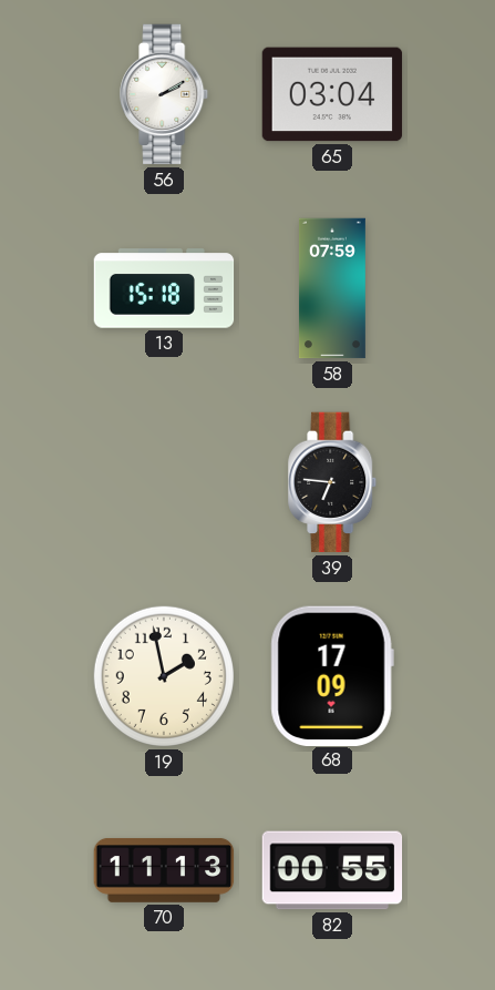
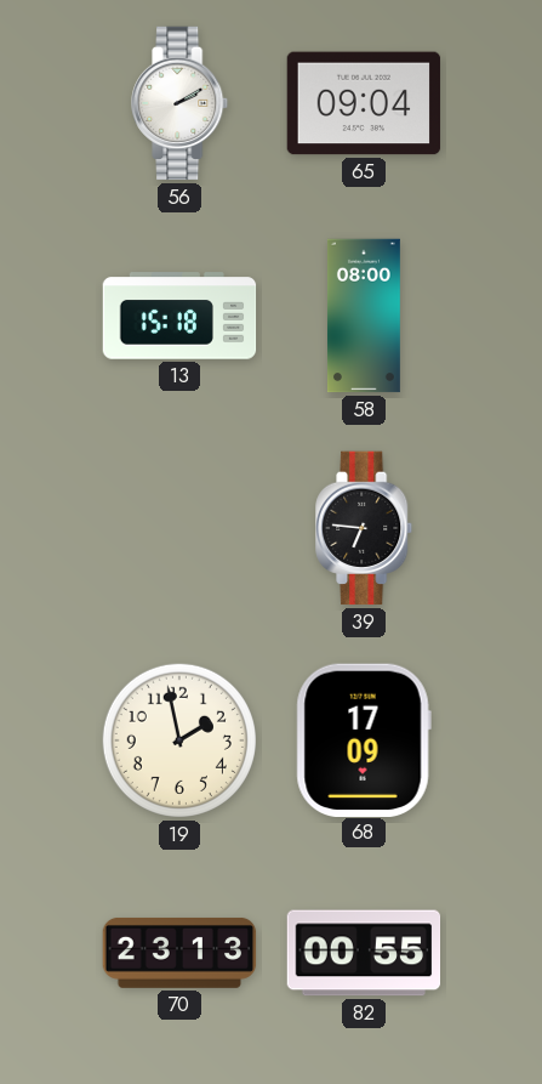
65: 03:04 -> 09:04
58: 07:59 -> 08:00
70: 11:13 -> 23:13
